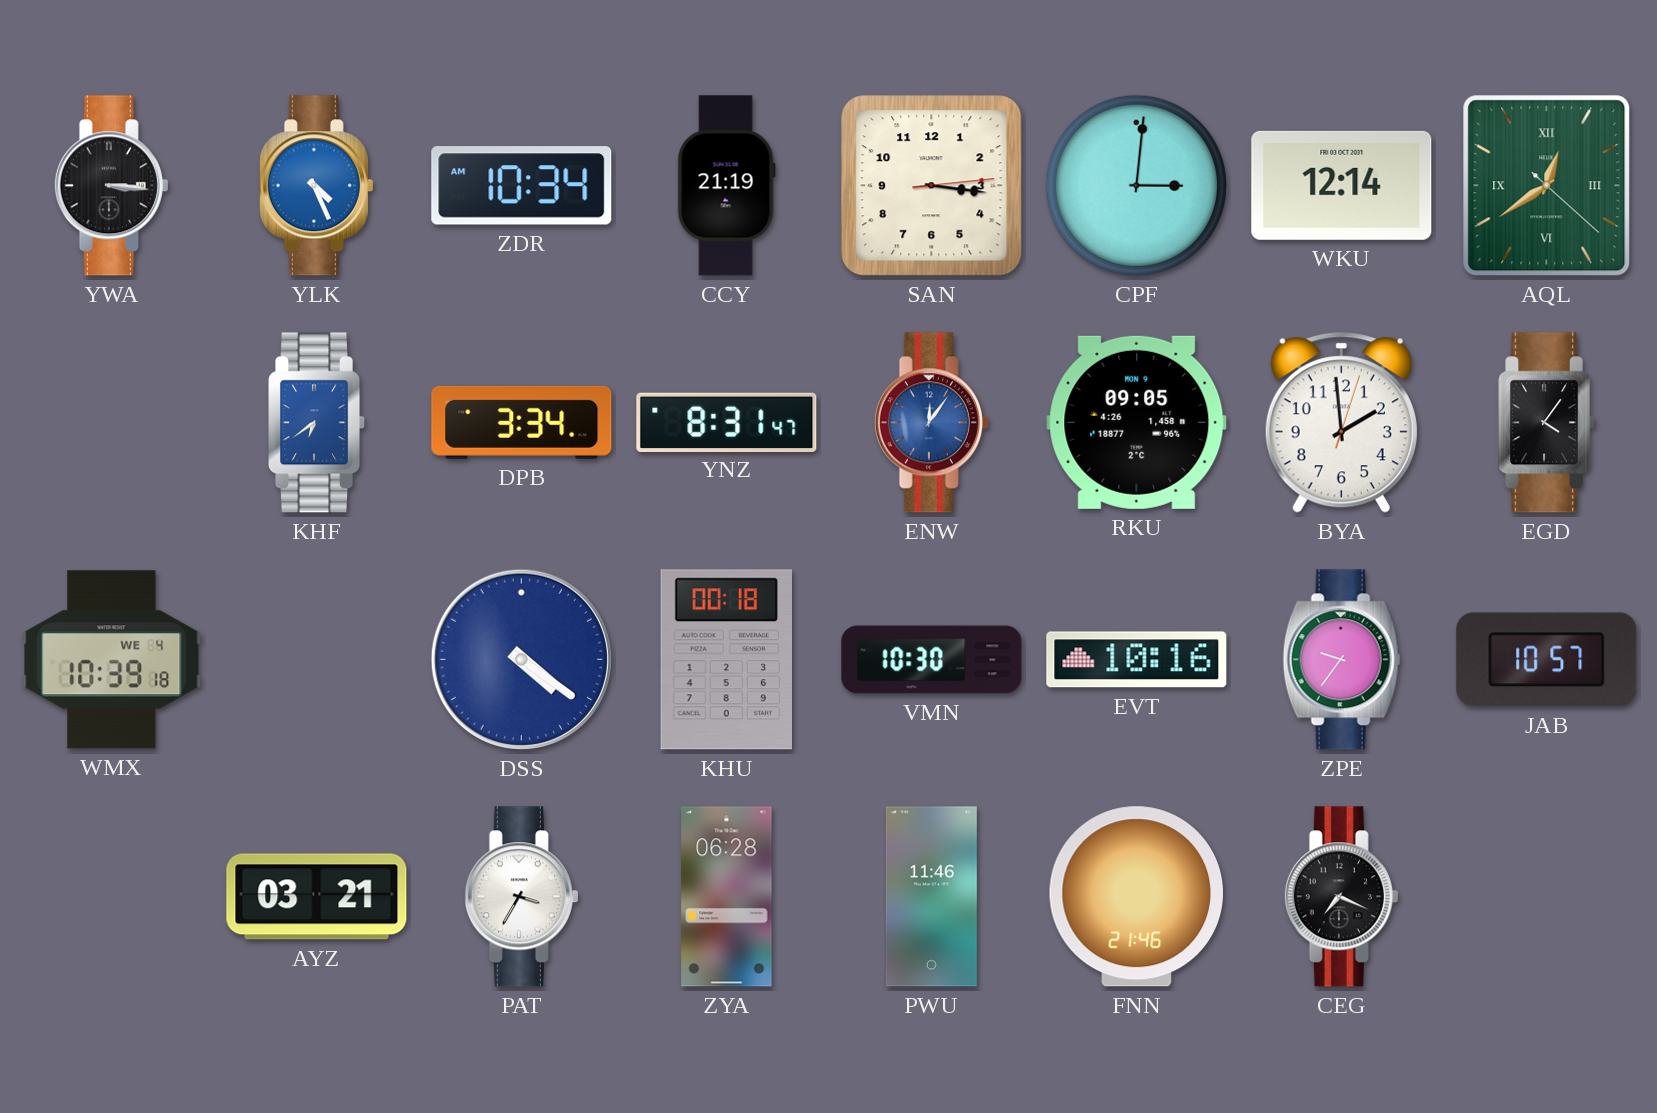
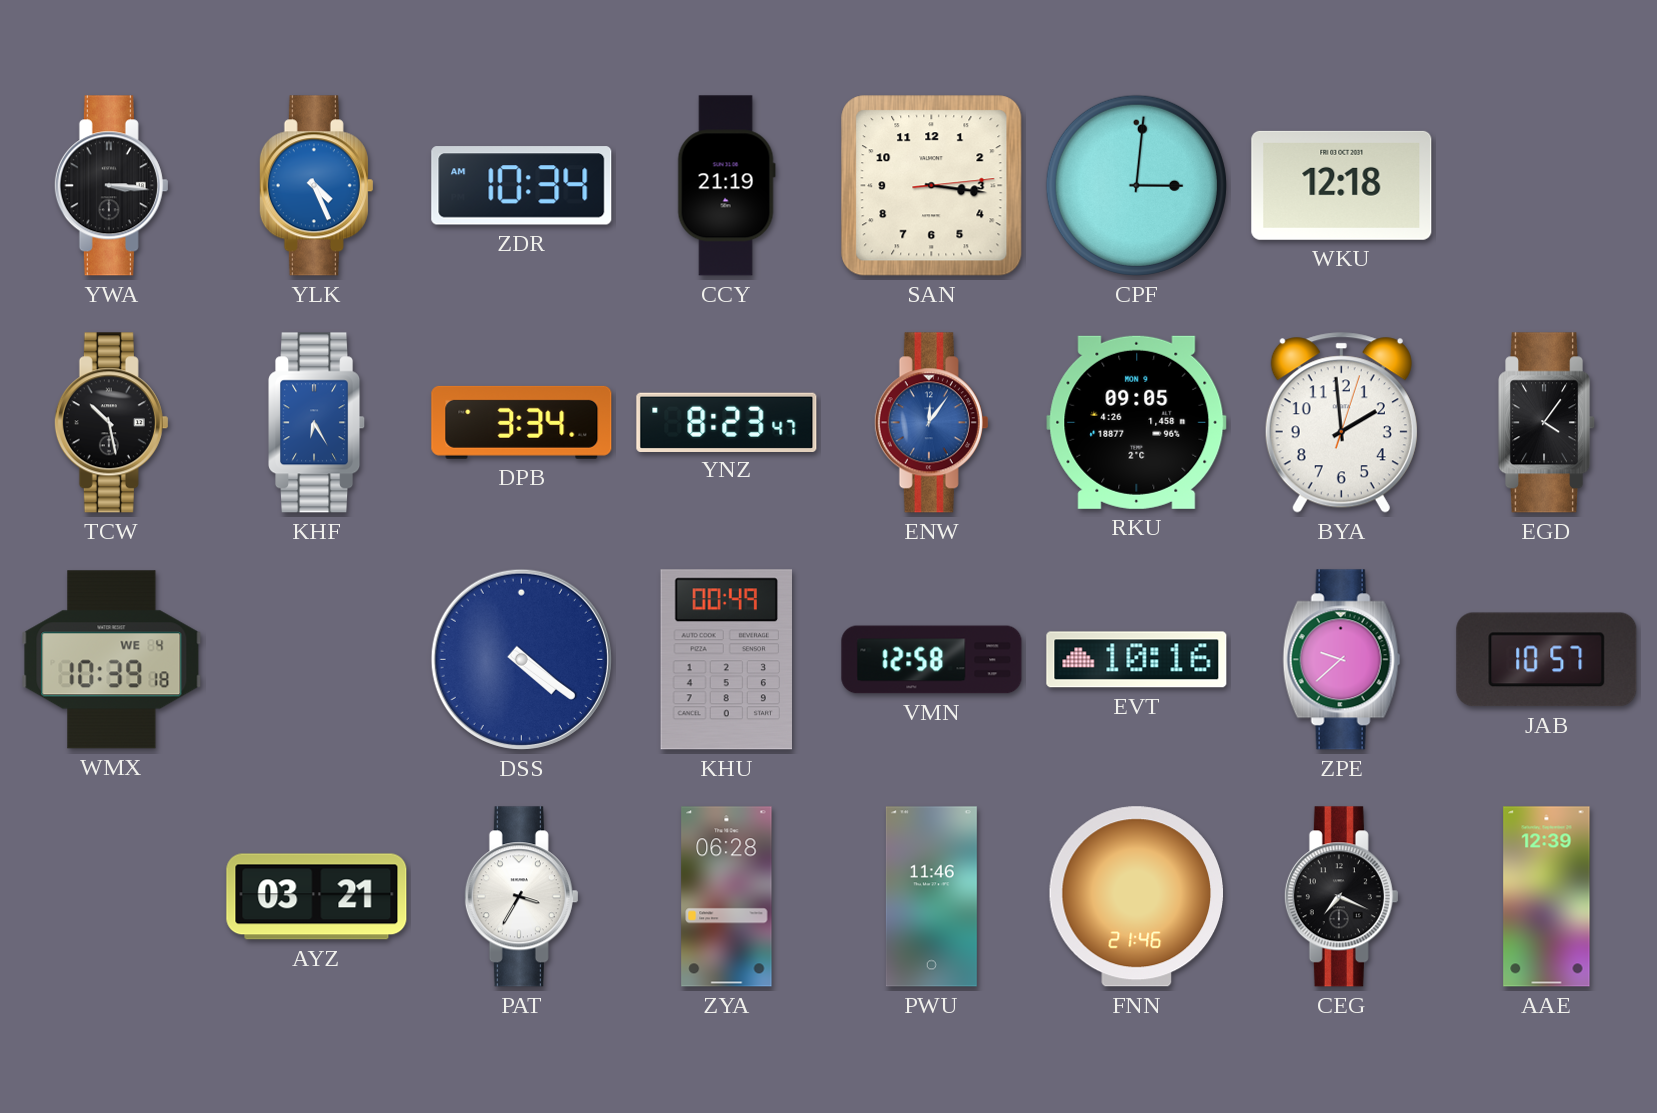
WKU: 12:14 -> 12:18
AQL: 12:39 -> none
TCW: none -> 10:28
KHF: 6:39 -> 6:25
YNZ: 8:31 -> 8:23
KHU: 00:18 -> 00:49
VMN: 10:30 -> 12:58
ZPE: 9:36 -> 9:38
AAE: none -> 12:39
